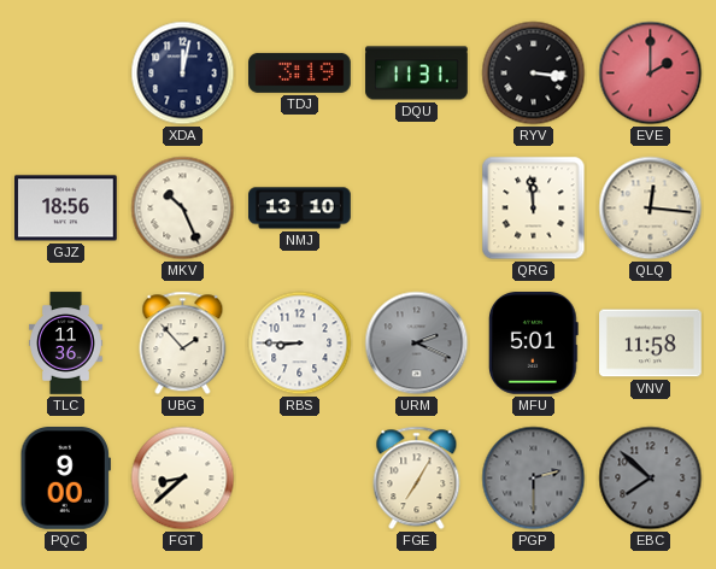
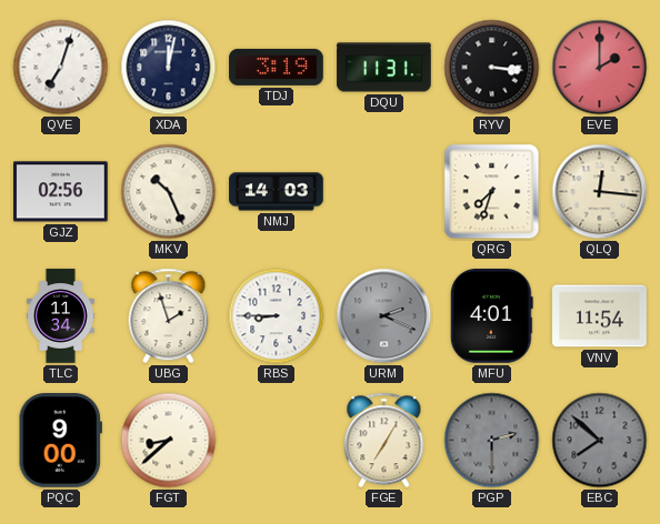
QVE: none -> 7:03
GJZ: 18:56 -> 02:56
NMJ: 13:10 -> 14:03
QRG: 11:59 -> 7:33
TLC: 11:36 -> 11:34
UBG: 1:53 -> 1:57
MFU: 5:01 -> 4:01
VNV: 11:58 -> 11:54
